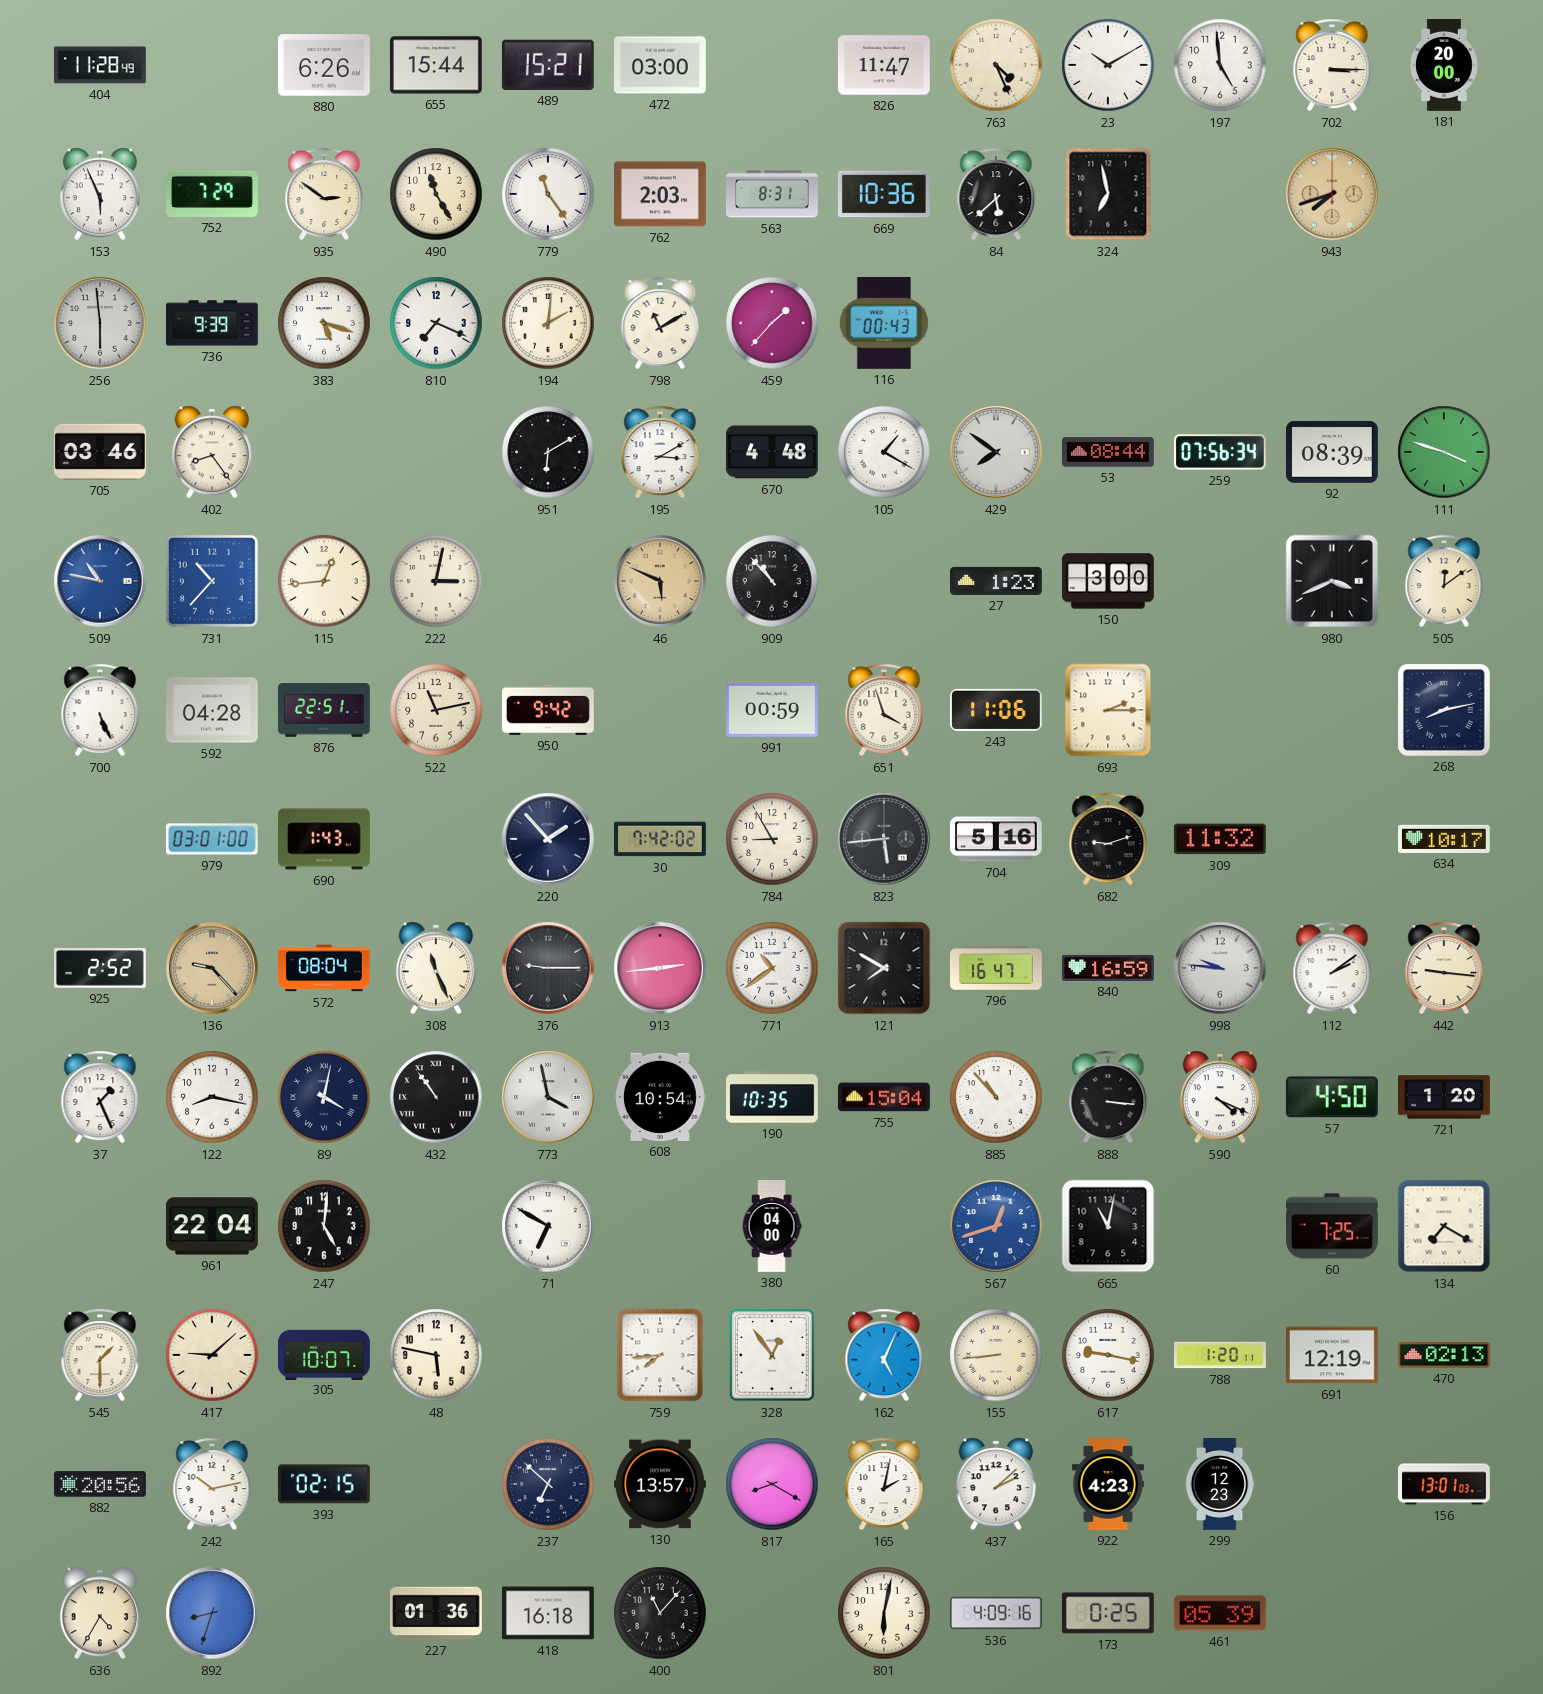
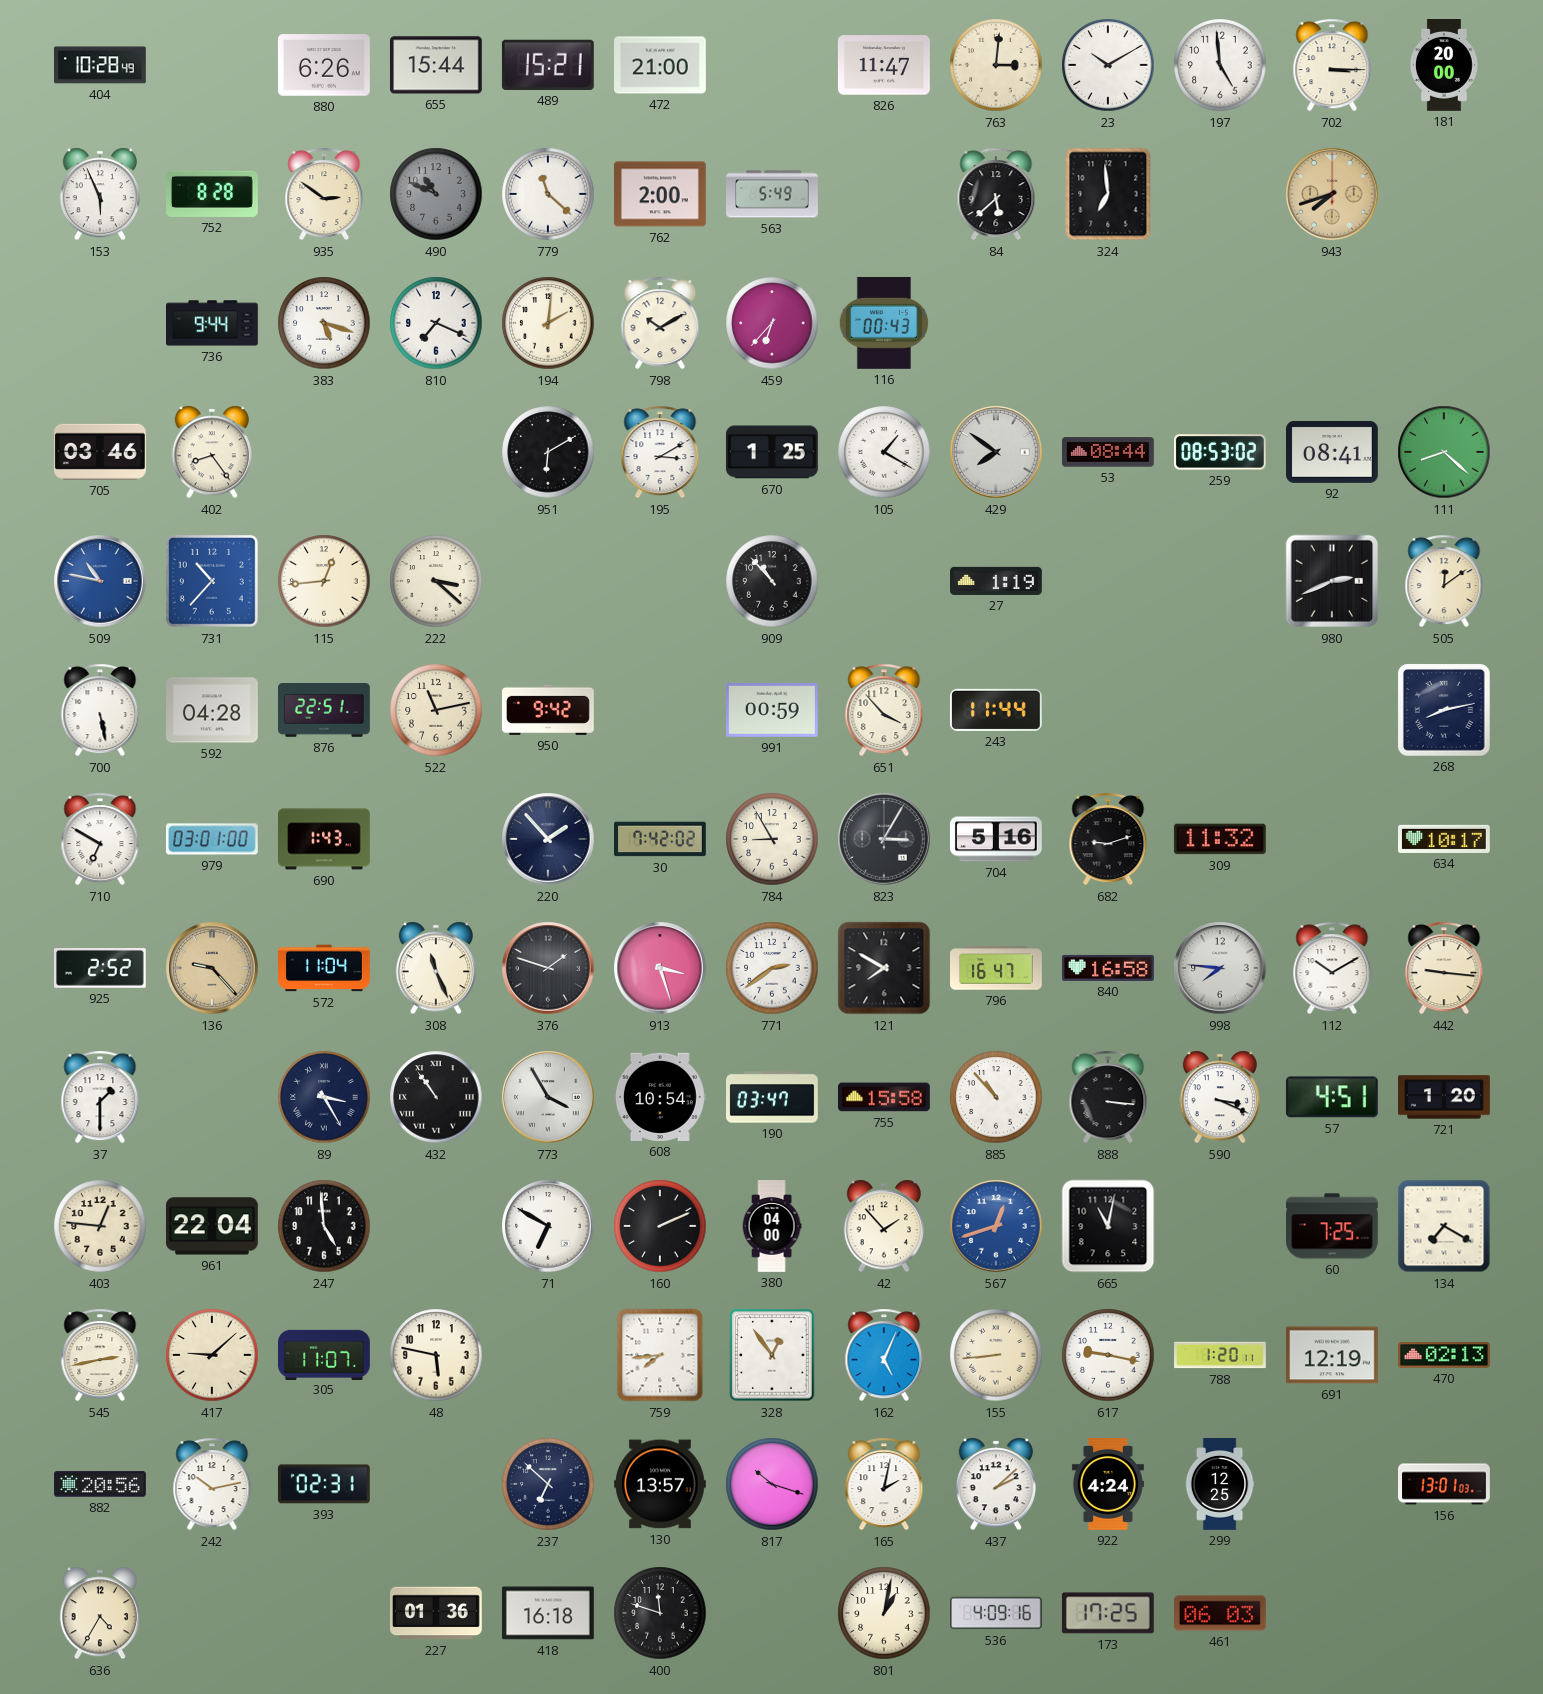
404: 11:28 -> 10:28
472: 03:00 -> 21:00
763: 4:26 -> 3:01
752: 7:29 -> 8:28
490: 11:25 -> 10:49
490 dial: cream -> grey
779: 11:24 -> 11:22
762: 2:03 -> 2:00
563: 8:31 -> 5:49
669: 10:36 -> none
324: 6:58 -> 6:59
256: 5:59 -> none
736: 9:39 -> 9:44
798: 11:10 -> 10:10
459: 1:37 -> 6:37
670: 4:48 -> 1:25
259: 07:56 -> 08:53
92: 08:39 -> 08:41
111: 3:48 -> 8:22
222: 3:02 -> 3:22
46: 5:49 -> none
27: 1:23 -> 1:19
150: 3:00 -> none
980: 3:41 -> 2:41
700: 5:26 -> 5:28
651: 3:57 -> 3:53
243: 11:06 -> 11:44
693: 2:15 -> none
710: none -> 6:50
823: 5:44 -> 3:05
572: 08:04 -> 11:04
376: 9:15 -> 1:48
913: 2:44 -> 3:27
771: 10:39 -> 2:39
840: 16:59 -> 16:58
998: 9:46 -> 7:46
112: 2:09 -> 10:10
37: 1:26 -> 1:30
122: 8:17 -> none
89: 4:02 -> 3:25
773: 3:58 -> 3:55
190: 10:35 -> 03:47
755: 15:04 -> 15:58
590: 4:19 -> 3:19
57: 4:50 -> 4:51
403: none -> 12:46
247: 5:01 -> 4:59
160: none -> 2:11
42: none -> 1:53
545: 1:30 -> 2:43
305: 10:07 -> 11:07
393: 02:15 -> 02:31
817: 8:20 -> 10:18
922: 4:23 -> 4:24
299: 12:23 -> 12:25
892: 8:33 -> none
400: 11:07 -> 11:48
801: 6:02 -> 1:02
173: 0:25 -> 17:25
461: 05:39 -> 06:03
